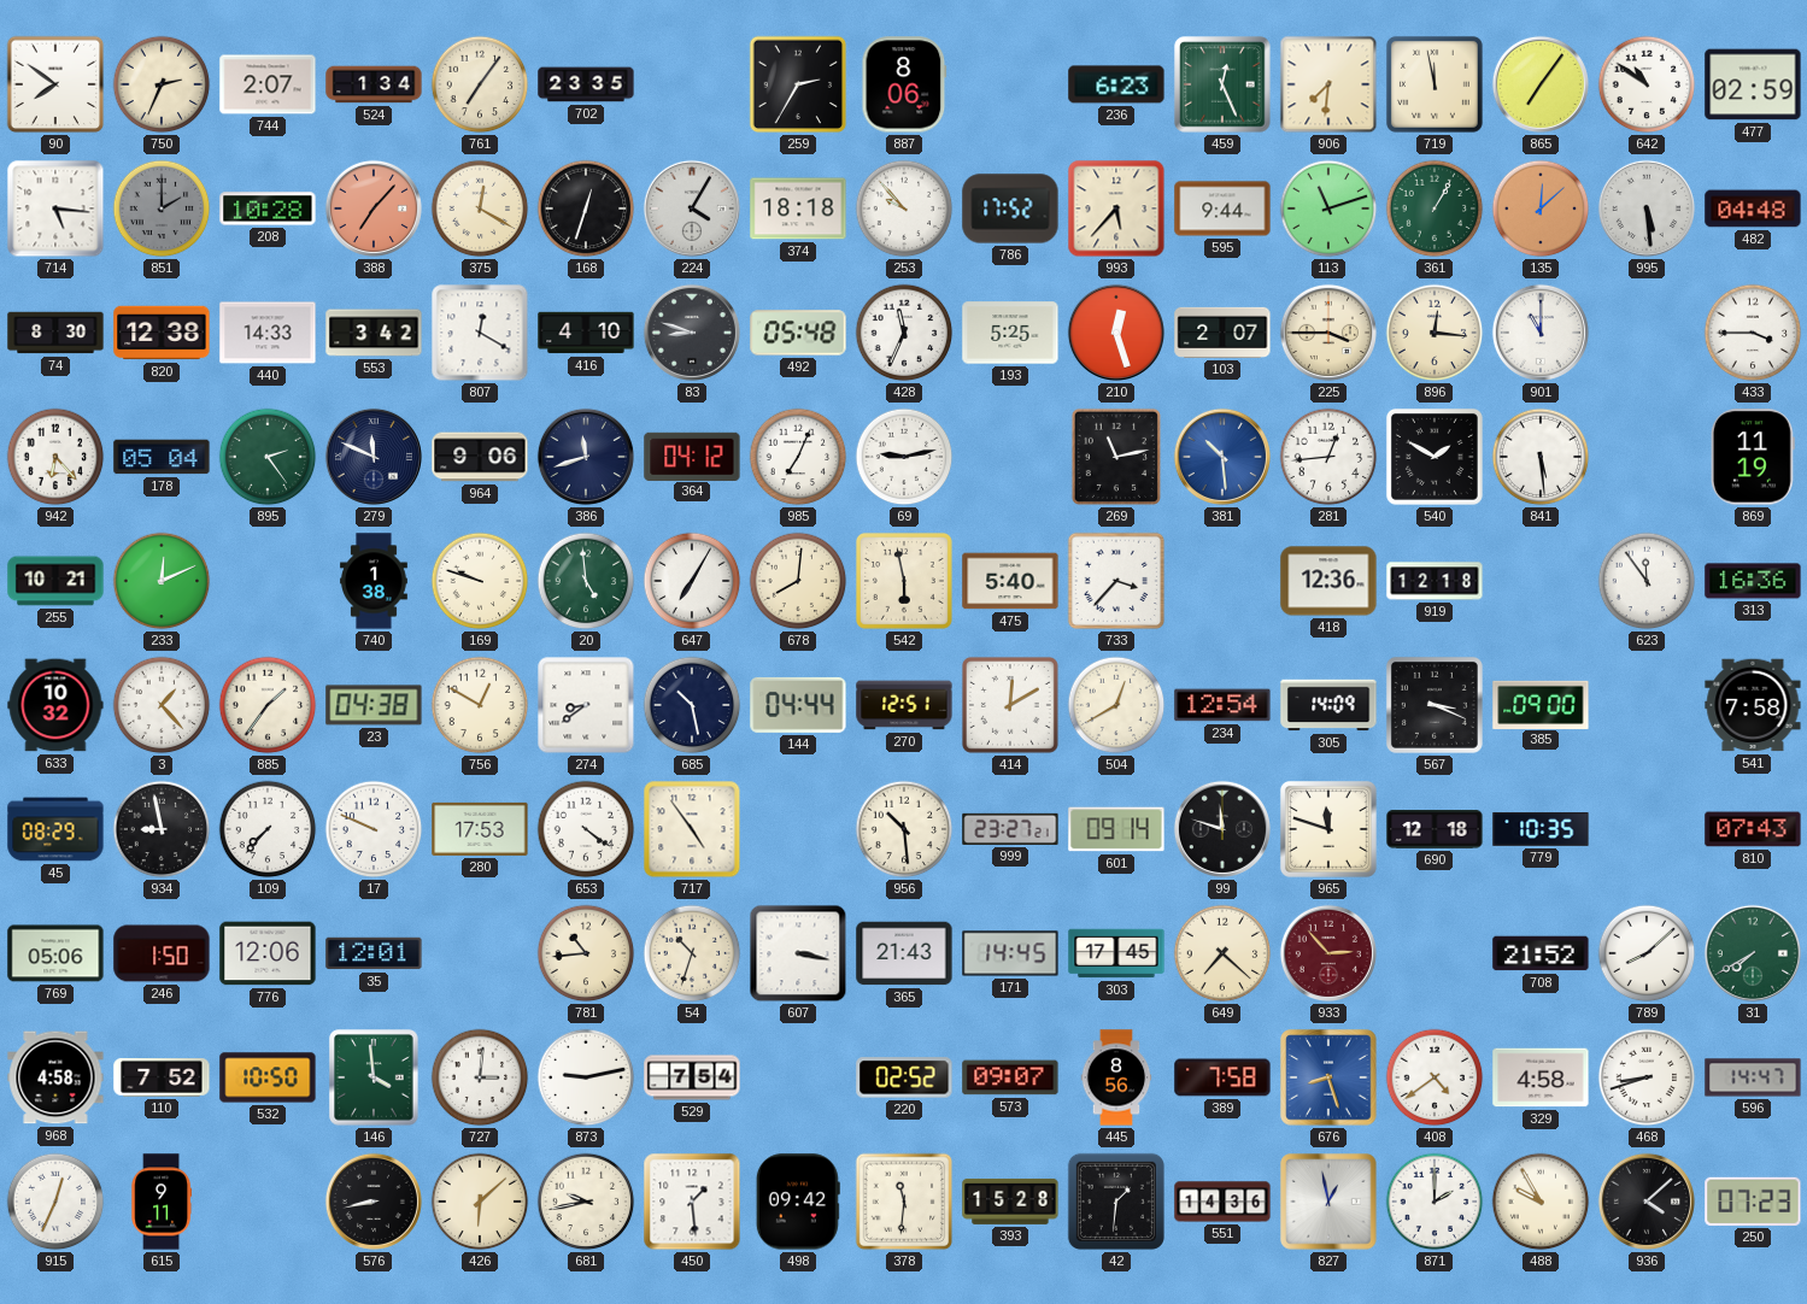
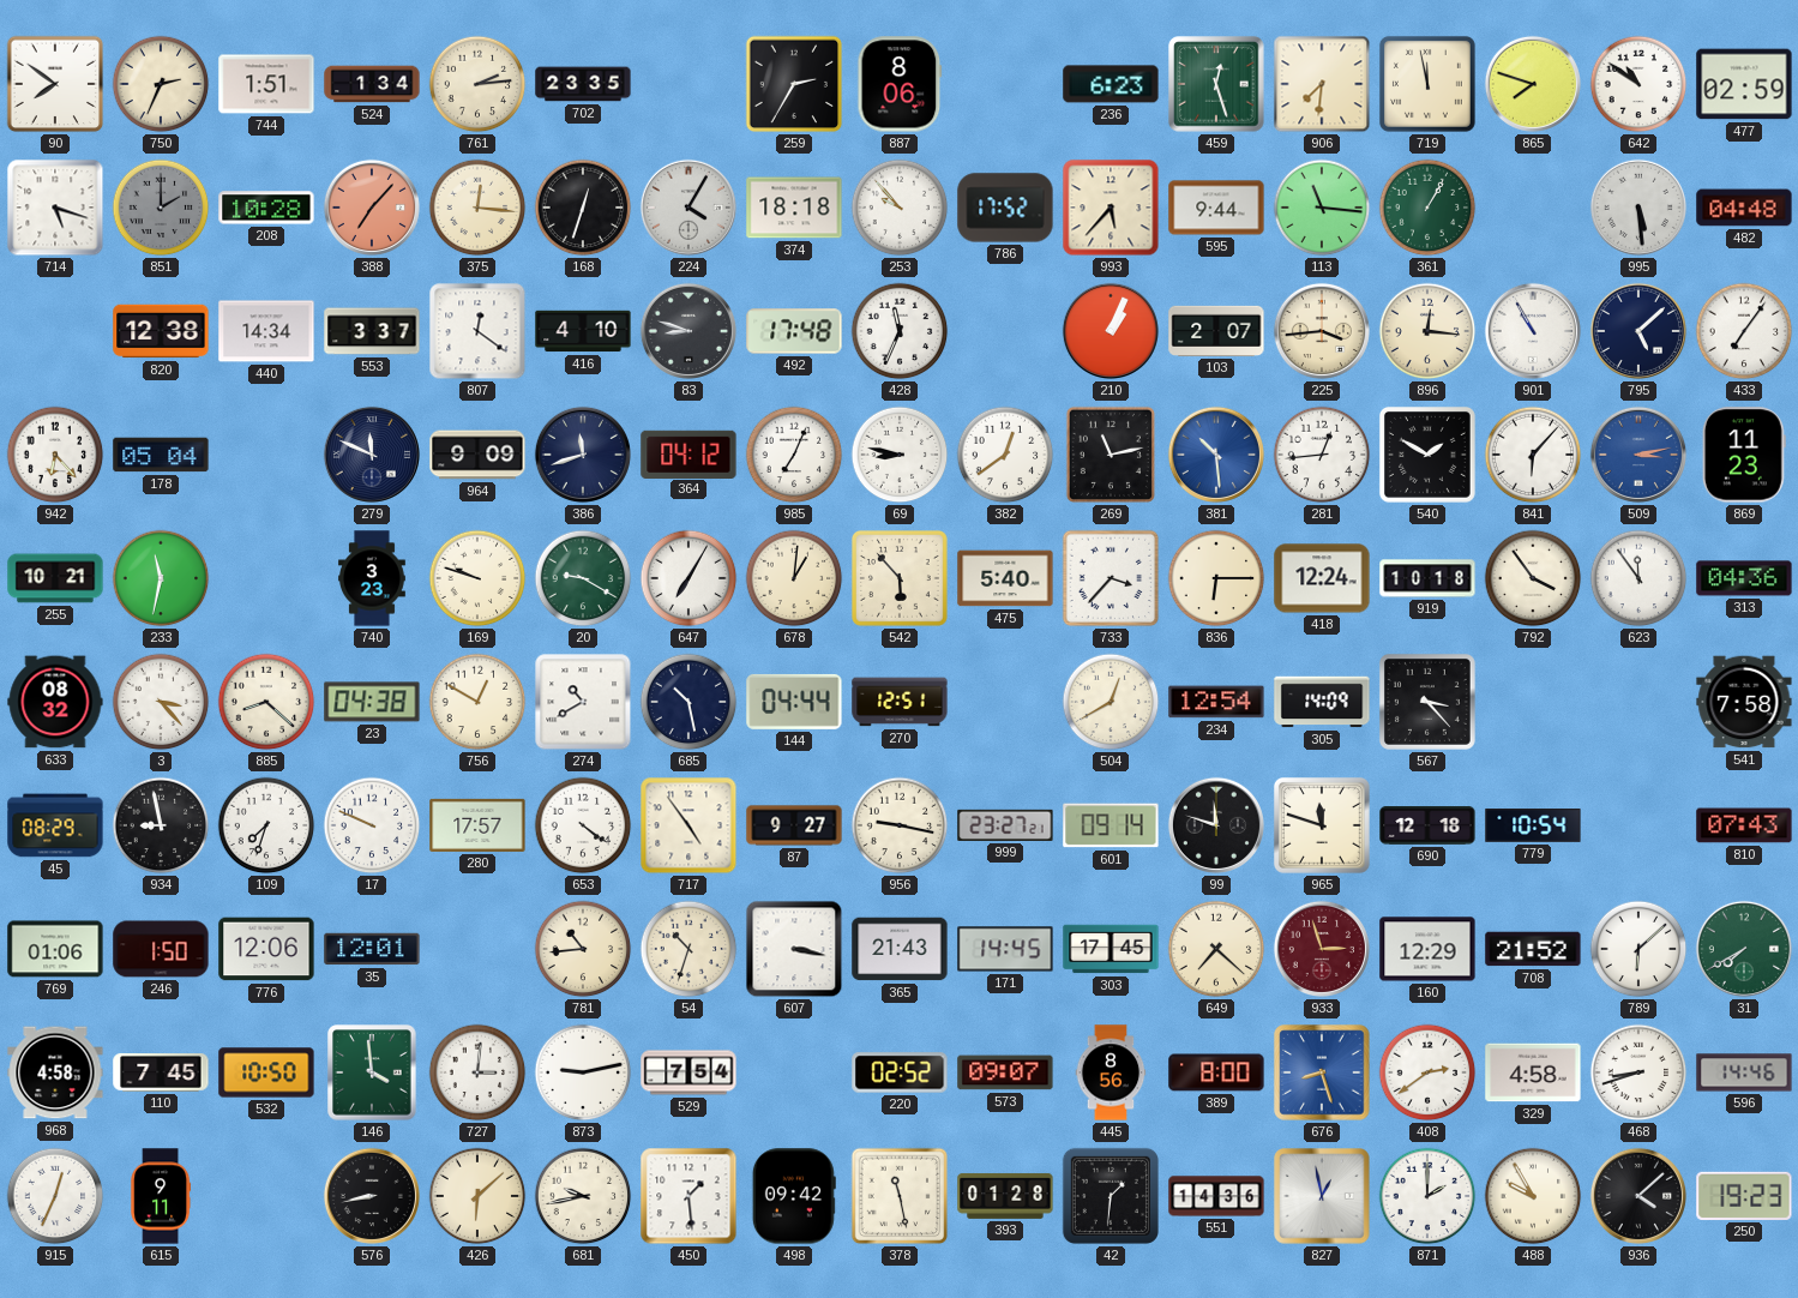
744: 2:07 -> 1:51
761: 7:06 -> 2:14
459: 12:26 -> 12:27
865: 7:06 -> 7:48
714: 5:16 -> 5:18
375: 12:20 -> 12:16
113: 11:12 -> 11:16
135: 12:08 -> none
74: 8:30 -> none
440: 14:33 -> 14:34
553: 3:42 -> 3:37
807: 12:20 -> 12:21
492: 05:48 -> 17:48
193: 5:25 -> none
210: 12:27 -> 1:04
225: 3:45 -> 3:44
901: 11:00 -> 10:55
795: none -> 5:08
433: 3:45 -> 7:06
895: 2:24 -> none
964: 9:06 -> 9:09
69: 9:13 -> 8:47
382: none -> 12:39
841: 5:29 -> 6:07
509: none -> 3:13
869: 11:19 -> 11:23
233: 12:11 -> 11:32
740: 1:38 -> 3:23
20: 4:59 -> 9:20
678: 8:01 -> 1:01
542: 5:58 -> 5:53
836: none -> 6:15
418: 12:36 -> 12:24
919: 12:18 -> 10:18
792: none -> 3:54
313: 16:36 -> 04:36
633: 10:32 -> 08:32
3: 1:23 -> 3:23
885: 1:36 -> 8:22
274: 8:39 -> 10:40
414: 12:10 -> none
567: 3:19 -> 3:23
385: 09:00 -> none
109: 7:37 -> 7:33
280: 17:53 -> 17:57
87: none -> 9:27
956: 10:29 -> 9:17
779: 10:35 -> 10:54
769: 05:06 -> 01:06
933: 2:53 -> 2:57
160: none -> 12:29
789: 8:08 -> 6:08
110: 7:52 -> 7:45
389: 7:58 -> 8:00
408: 4:39 -> 2:39
596: 14:47 -> 14:46
378: 11:31 -> 11:28
393: 15:28 -> 01:28
250: 07:23 -> 19:23
